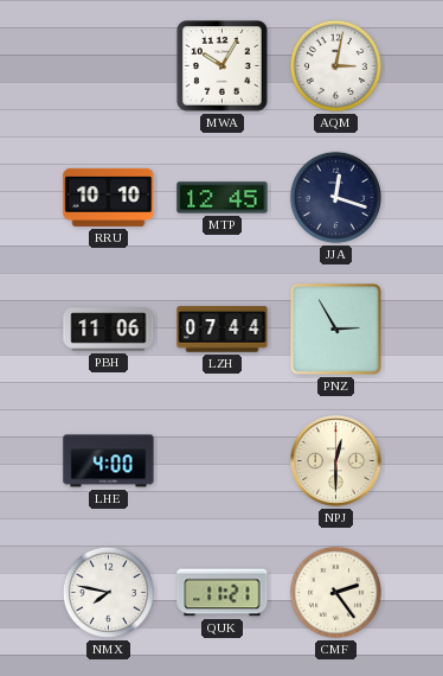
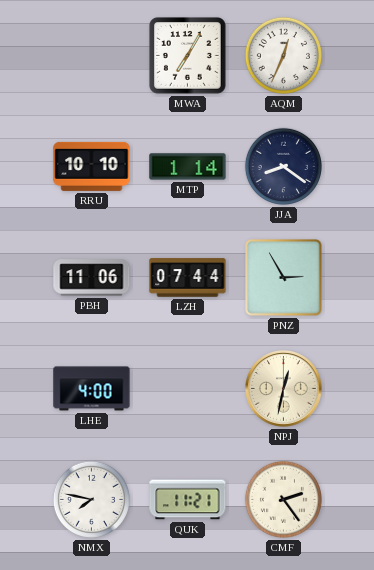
MWA: 10:05 -> 7:05
AQM: 3:02 -> 12:34
MTP: 12:45 -> 1:14
JJA: 12:18 -> 8:21
NPJ: 12:30 -> 12:32
